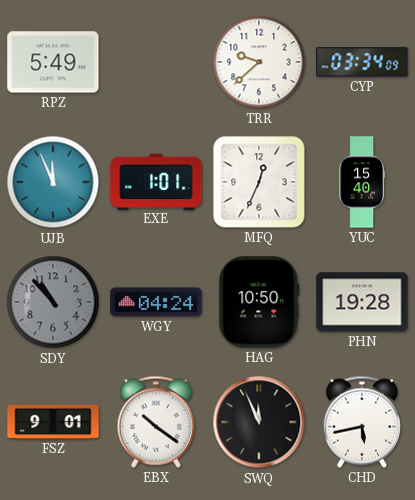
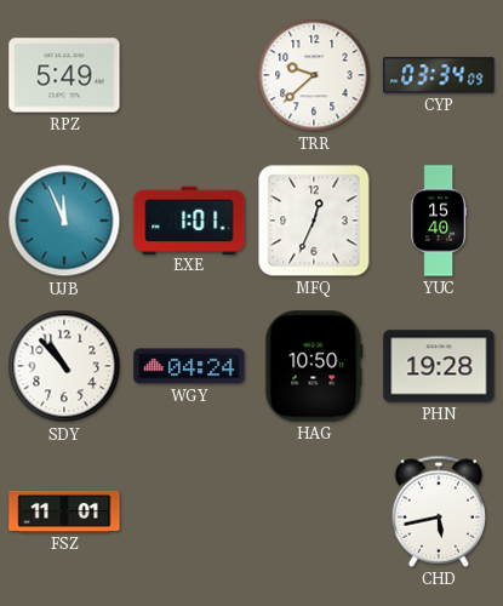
SDY dial: grey -> white
FSZ: 9:01 -> 11:01
EBX: 10:21 -> none
SWQ: 11:56 -> none
